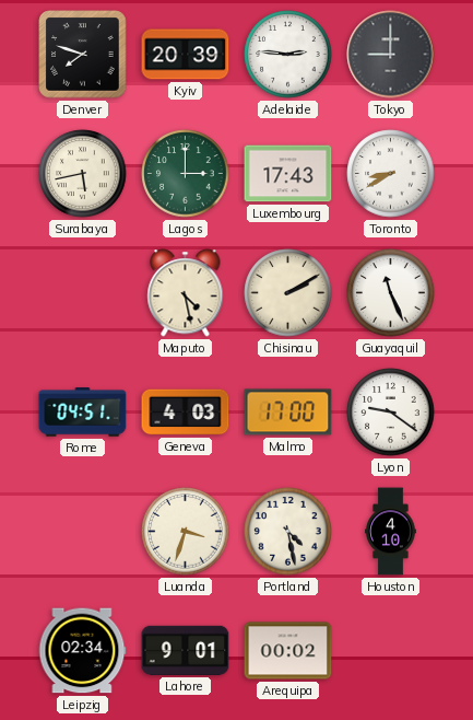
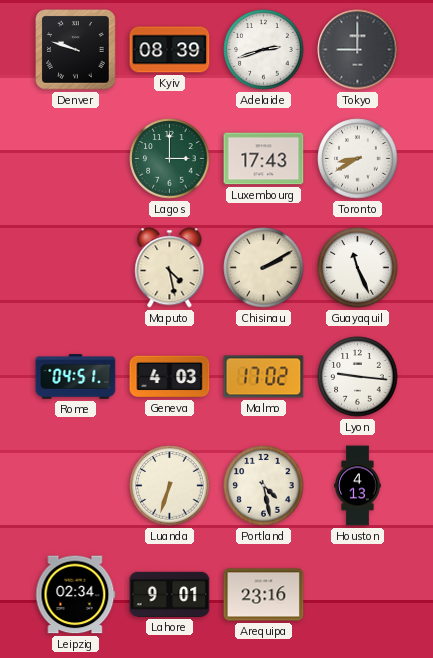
Denver: 7:48 -> 9:48
Kyiv: 20:39 -> 08:39
Adelaide: 2:46 -> 2:42
Surabaya: 5:43 -> none
Malmo: 17:00 -> 17:02
Lyon: 9:21 -> 9:16
Luanda: 3:33 -> 6:33
Houston: 4:10 -> 4:13
Arequipa: 00:02 -> 23:16
